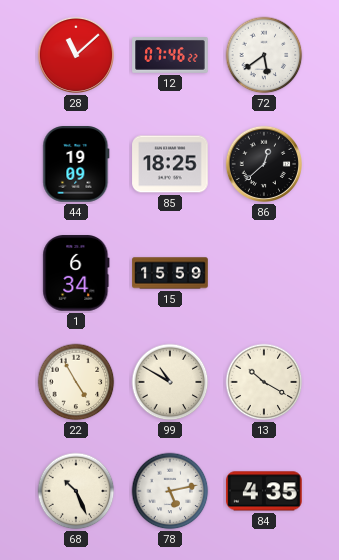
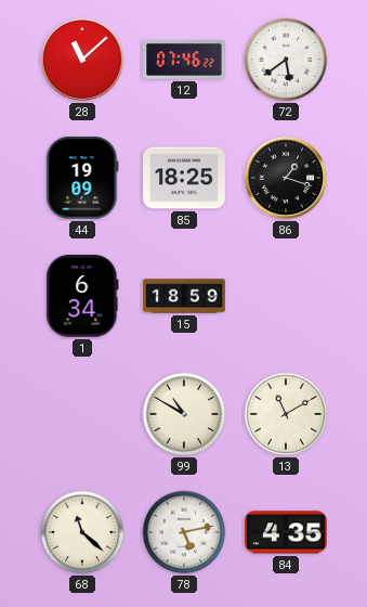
86: 12:38 -> 1:18
15: 15:59 -> 18:59
22: 4:55 -> none
13: 10:20 -> 11:10
68: 10:26 -> 11:22
